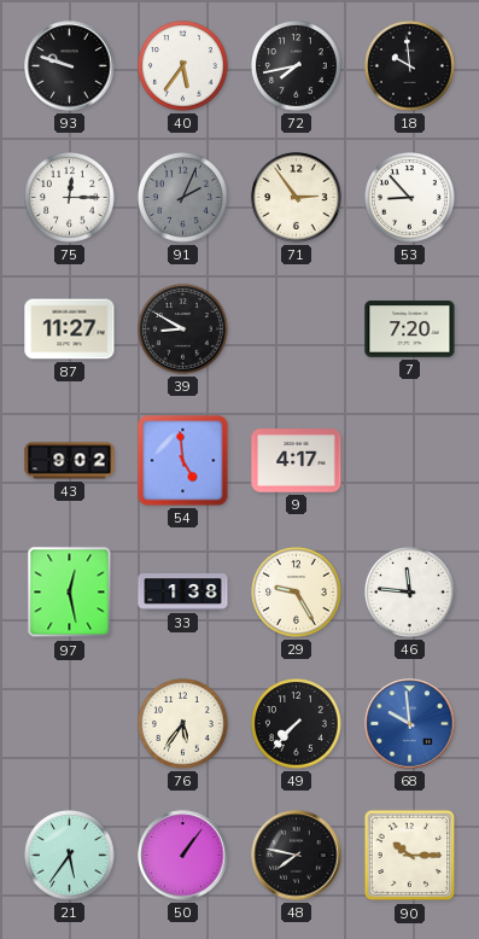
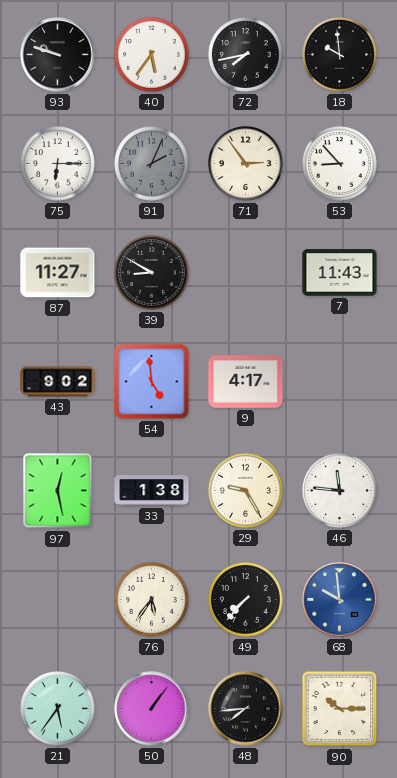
75: 12:15 -> 6:15
7: 7:20 -> 11:43
48: 7:47 -> 7:44
